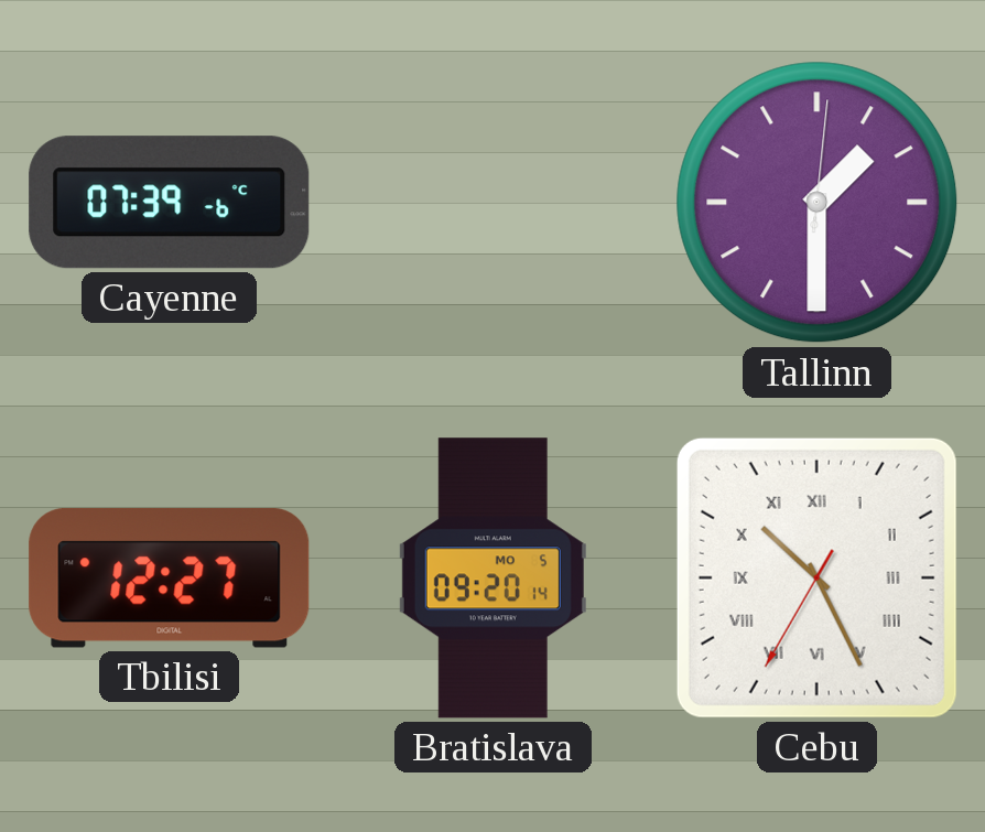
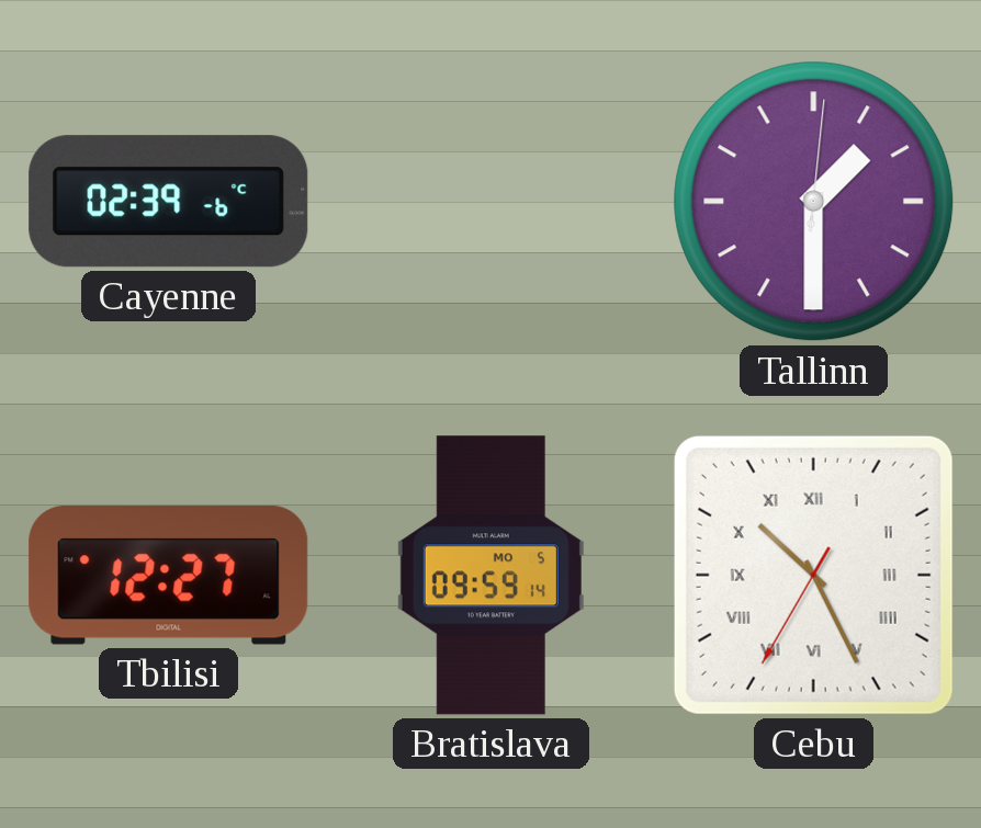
Cayenne: 07:39 -> 02:39
Bratislava: 09:20 -> 09:59
